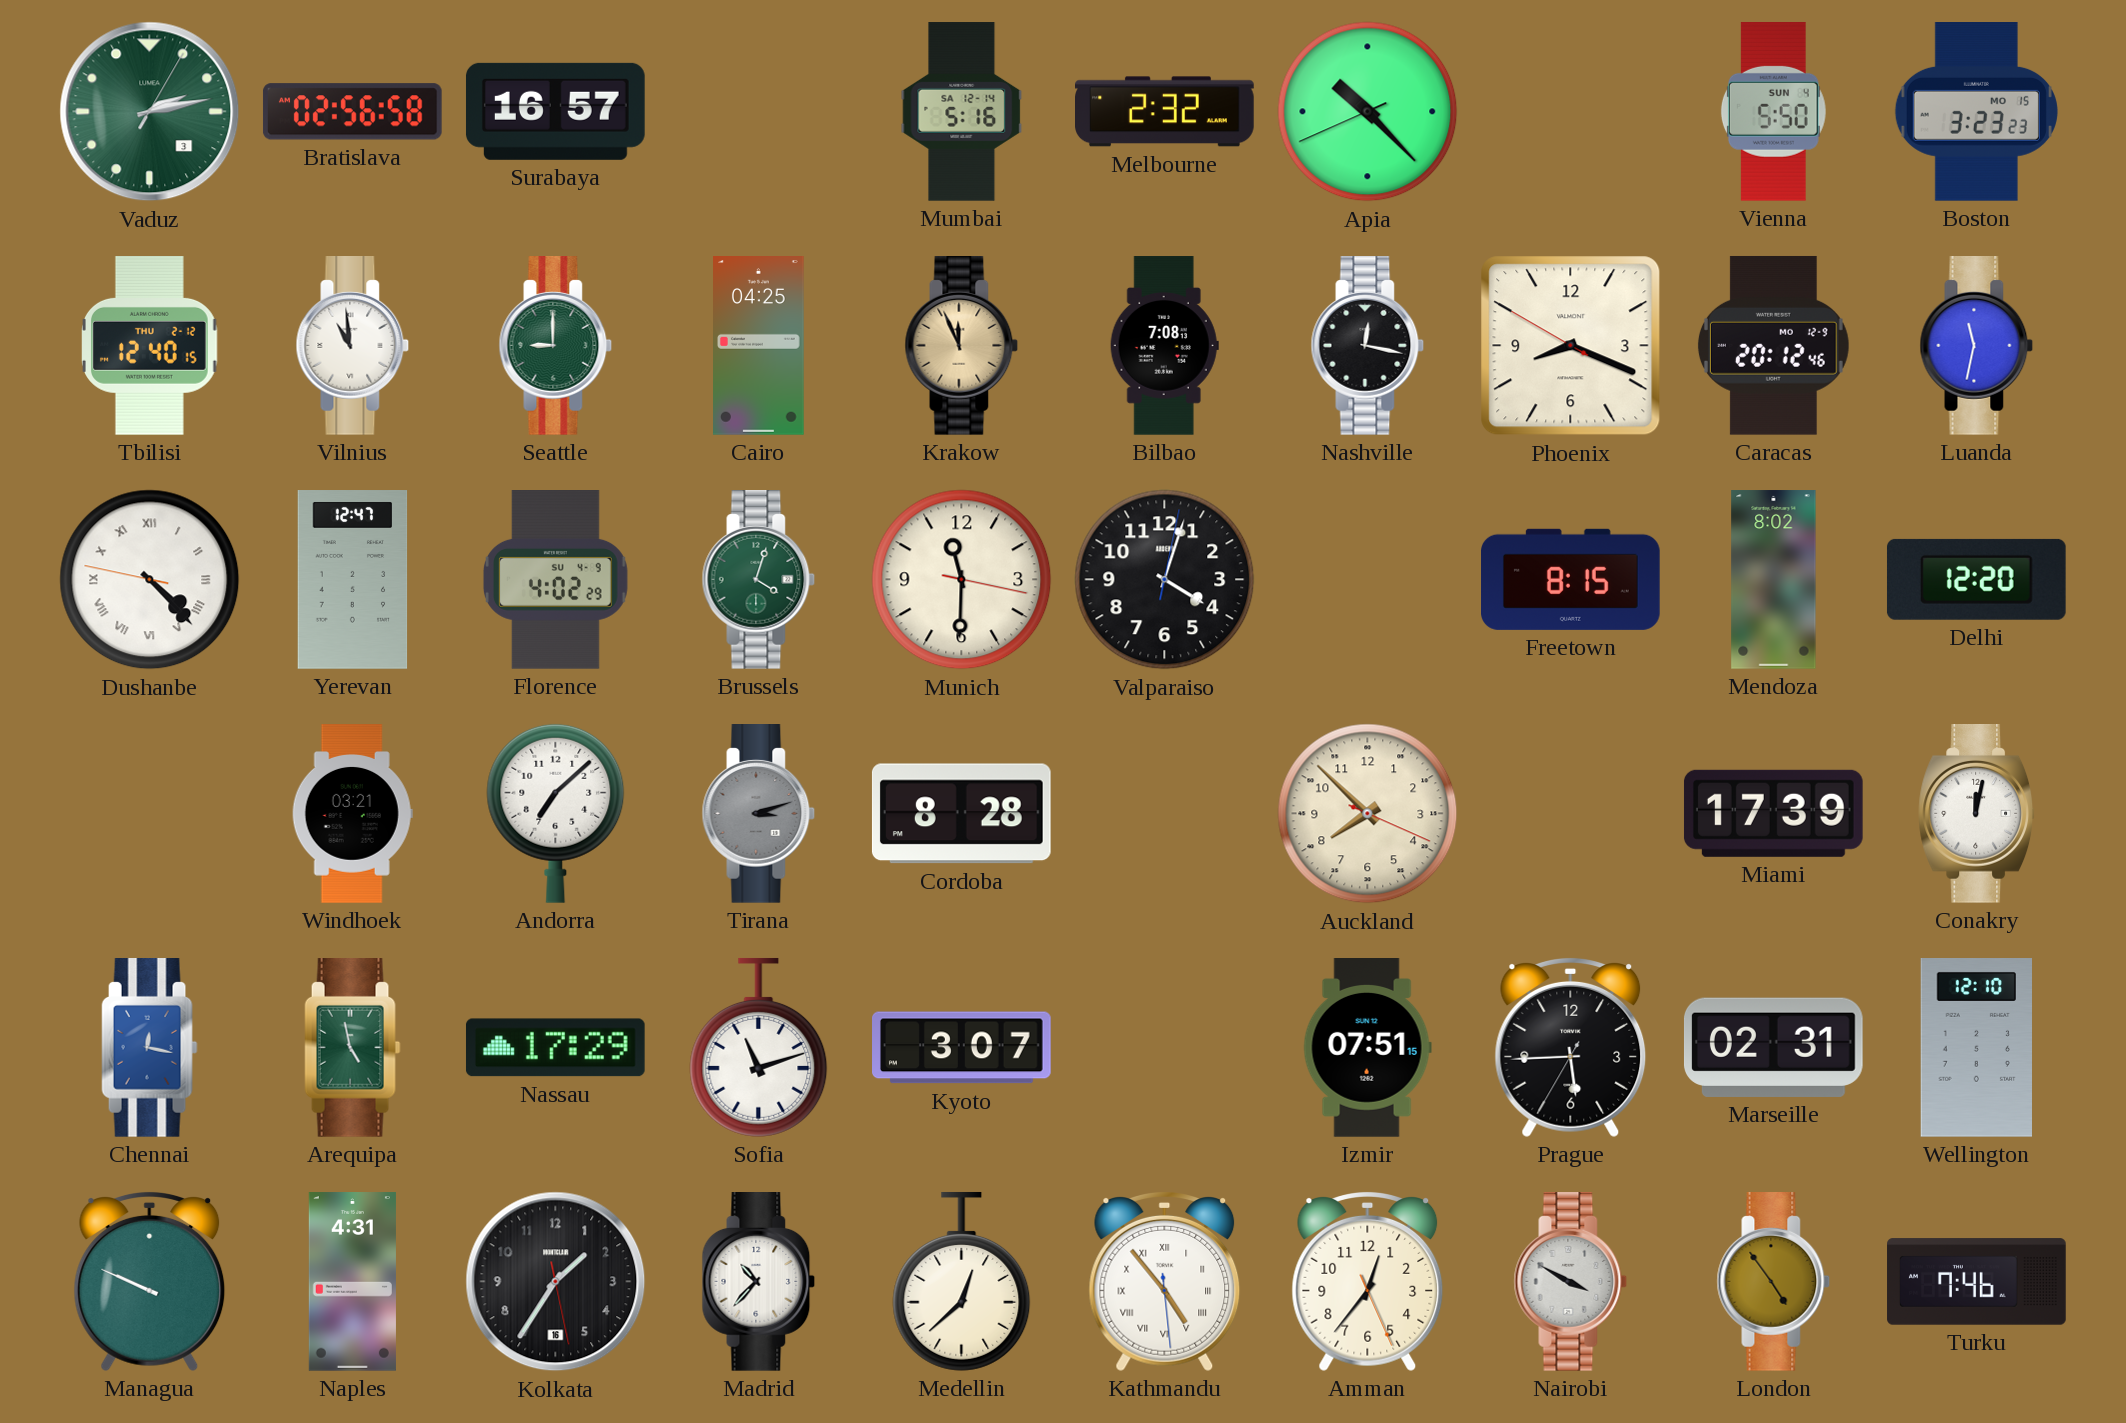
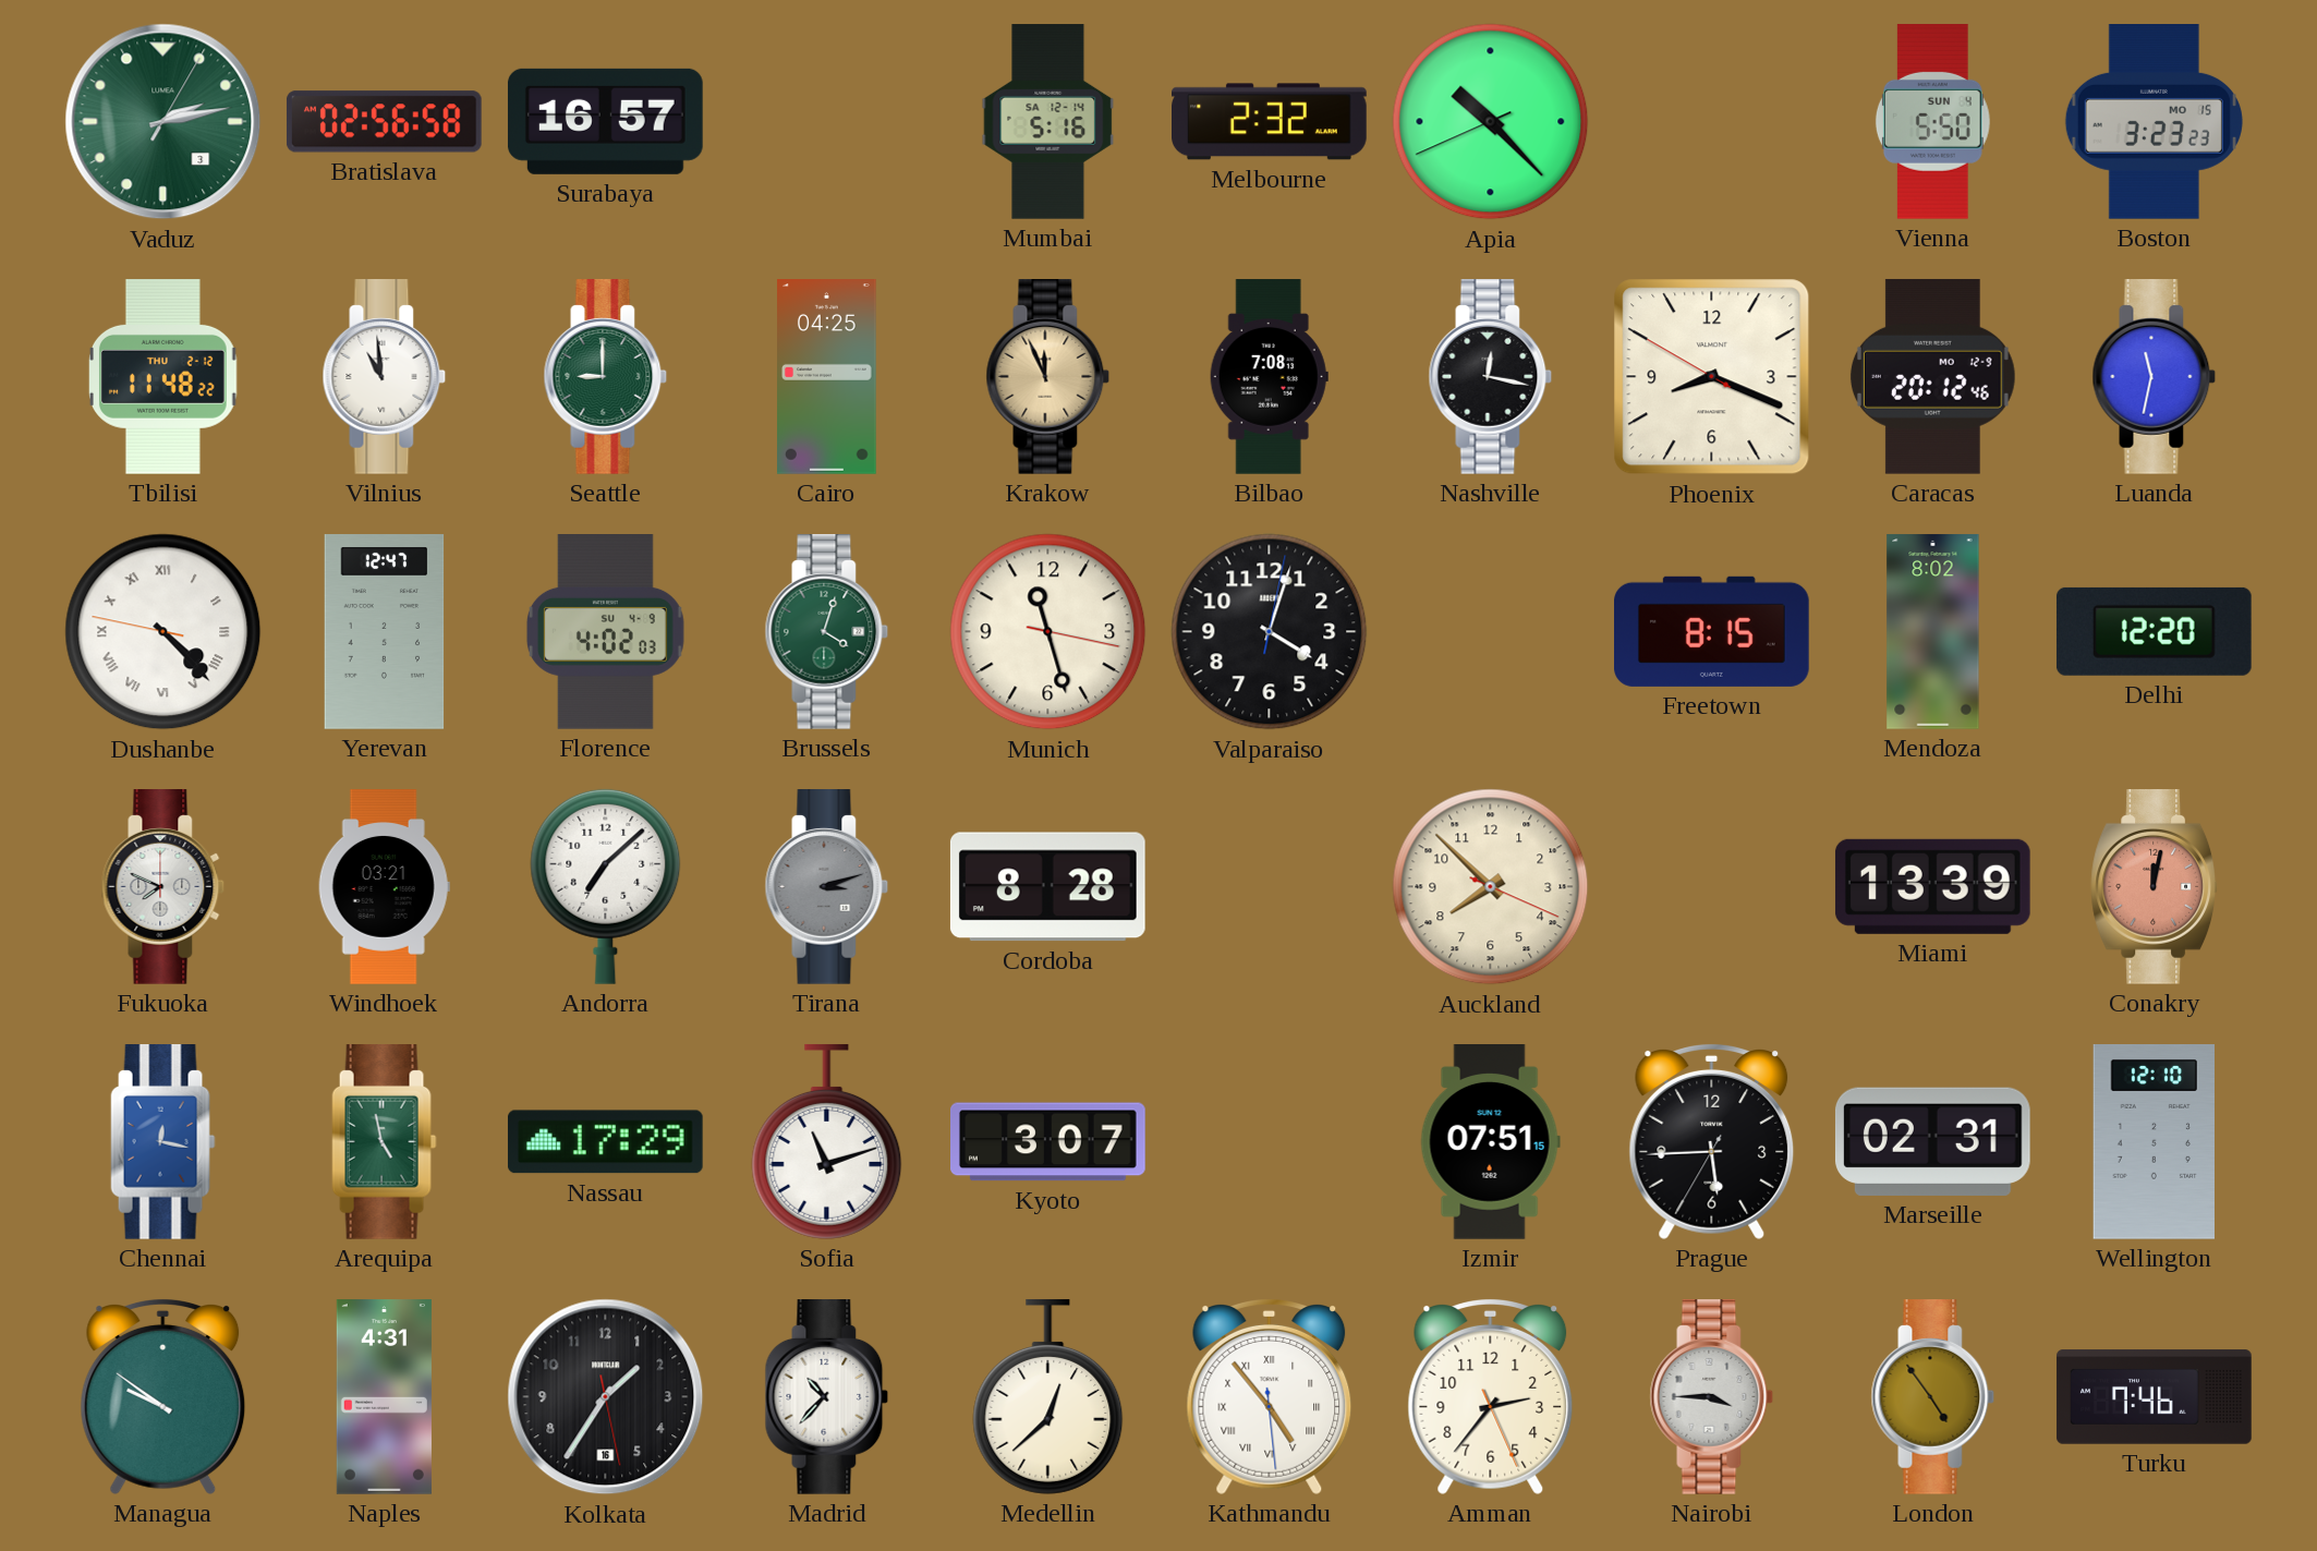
Tbilisi: 12:40 -> 11:48
Florence: 4:02:29 -> 4:02:03
Munich: 11:30 -> 11:27
Fukuoka: none -> 7:49
Miami: 17:39 -> 13:39
Conakry dial: white -> salmon
Managua: 9:49 -> 9:51
Amman: 12:36 -> 2:36
Nairobi: 3:50 -> 3:45
